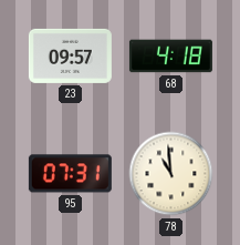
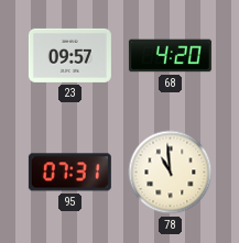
68: 4:18 -> 4:20
